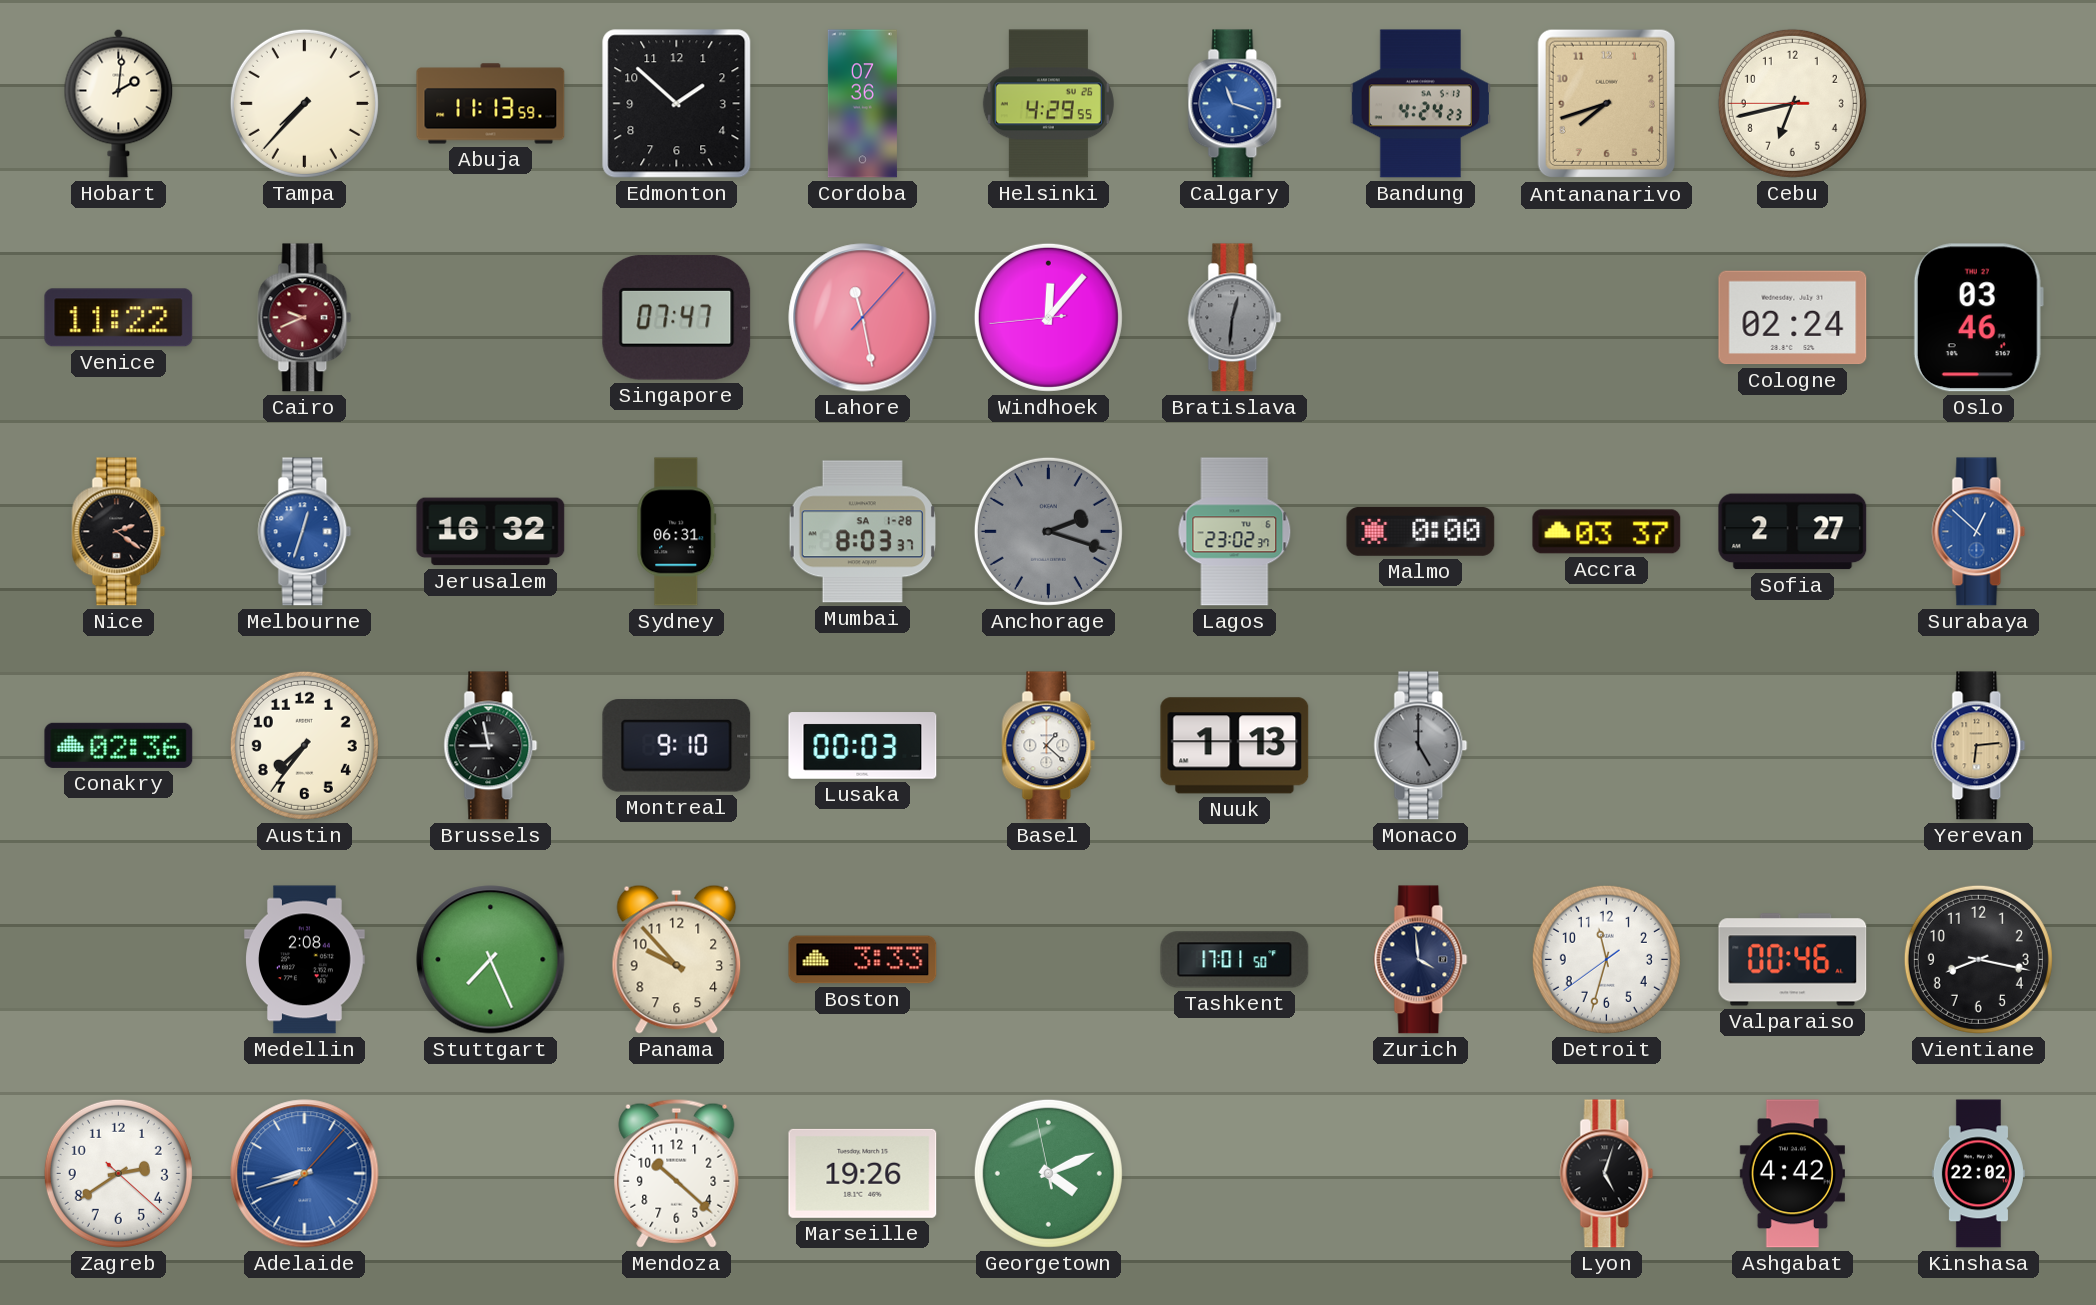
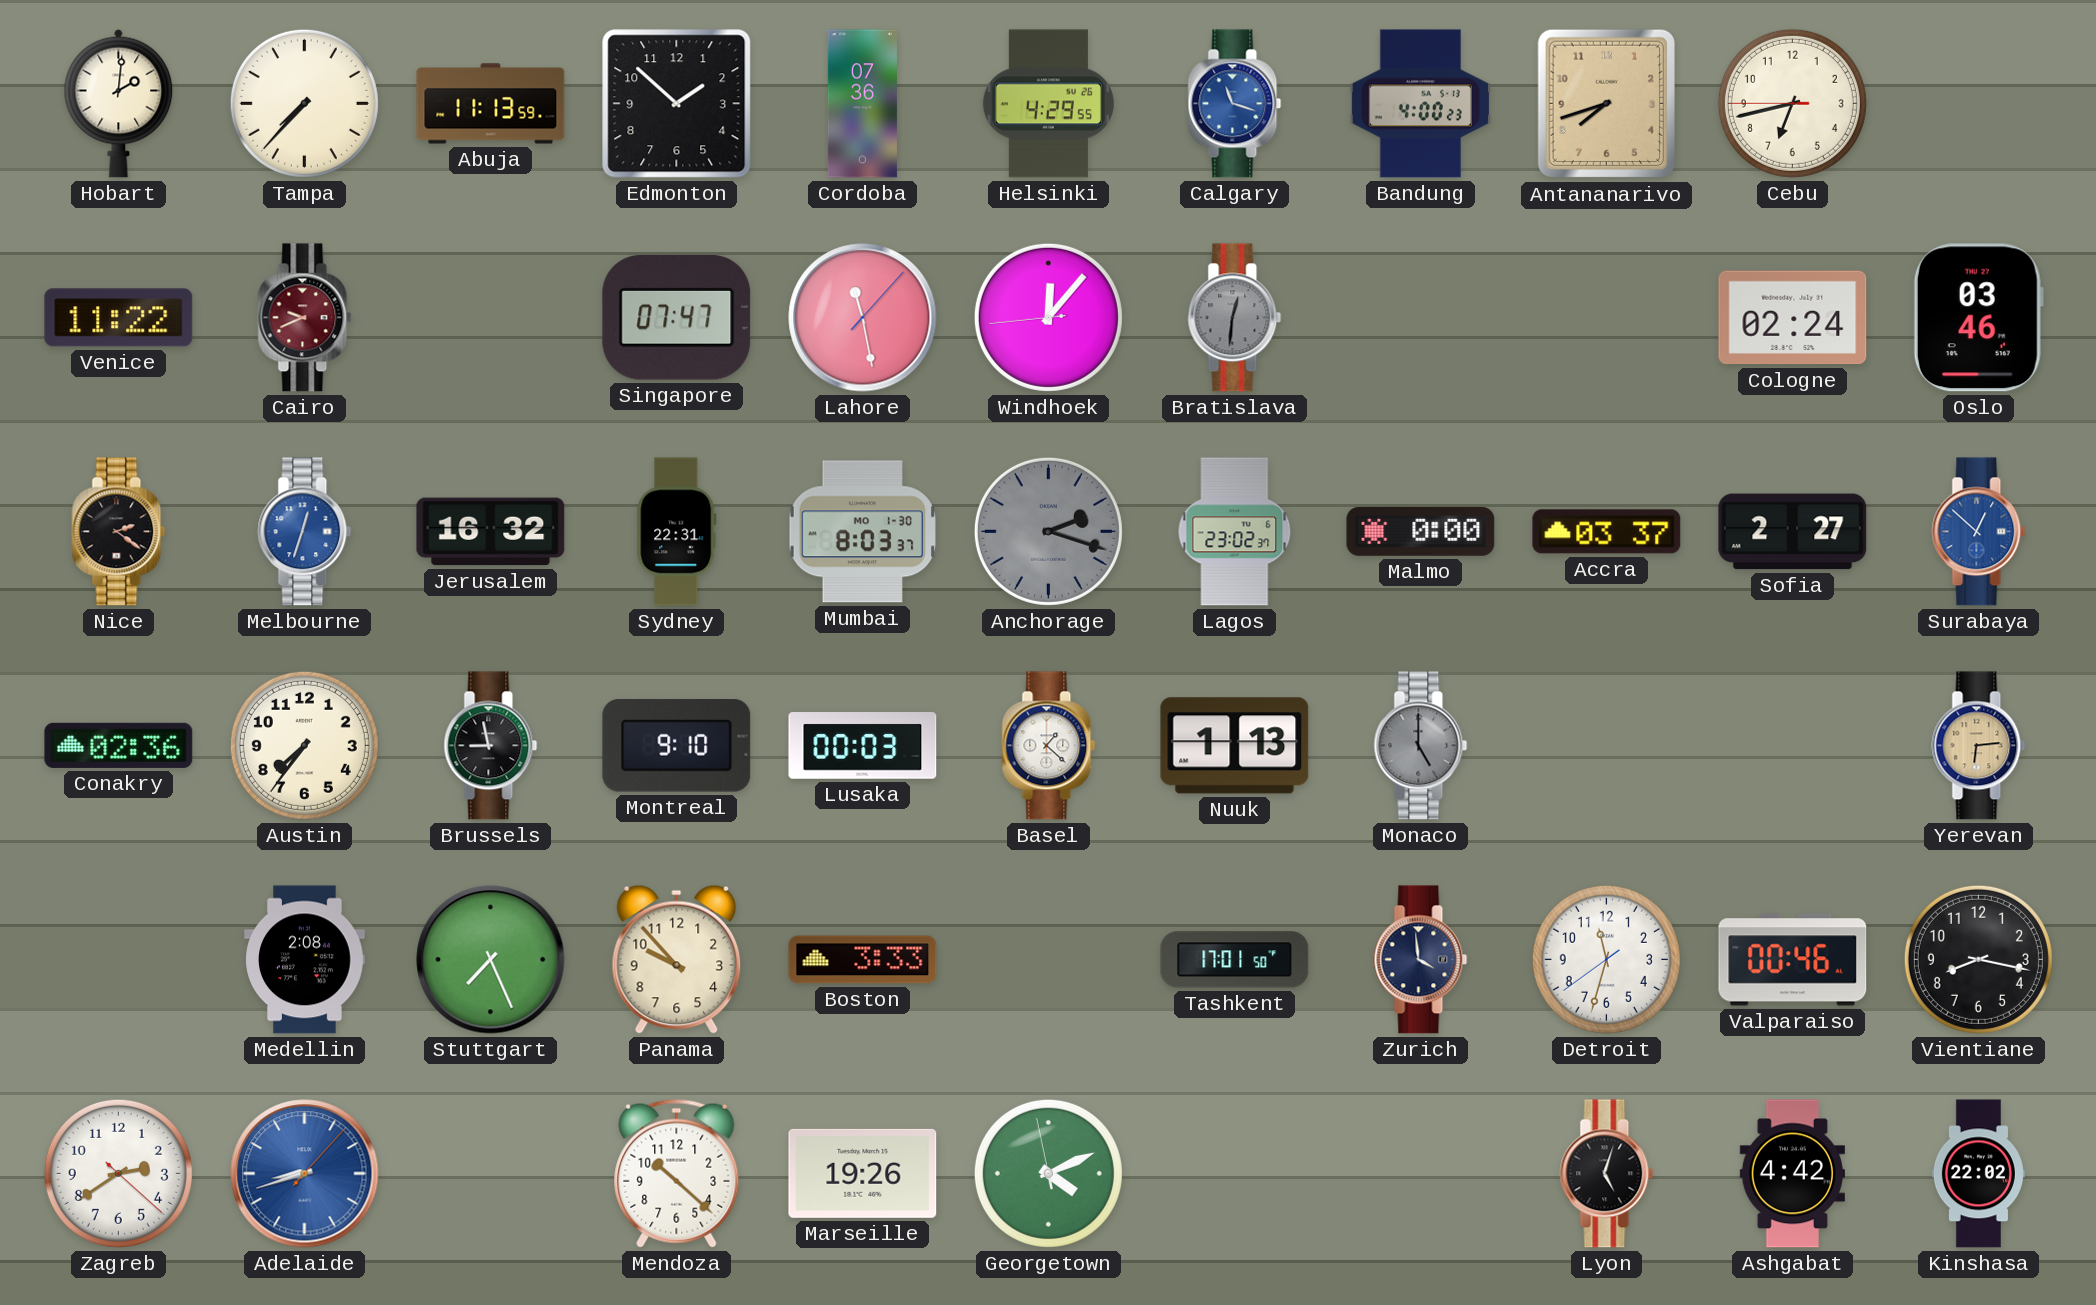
Bandung: 4:24 -> 4:00
Sydney: 06:31 -> 22:31
Mumbai date: SA 1-28 -> MO 1-30
